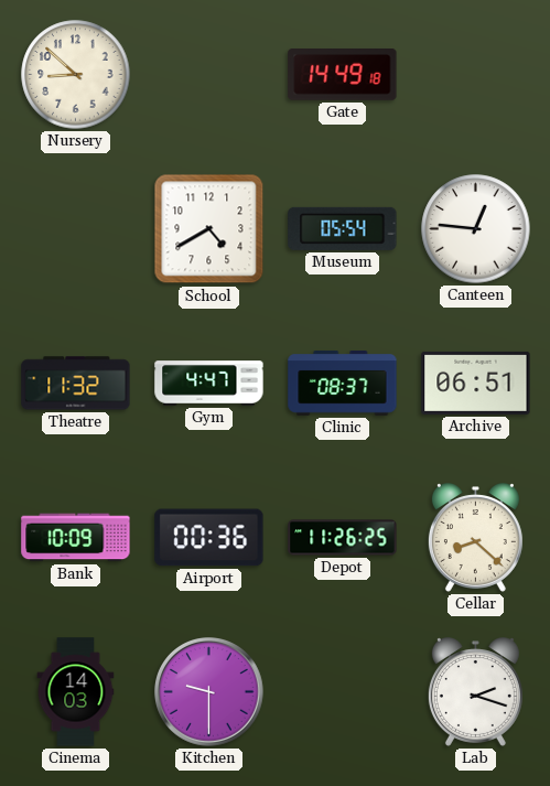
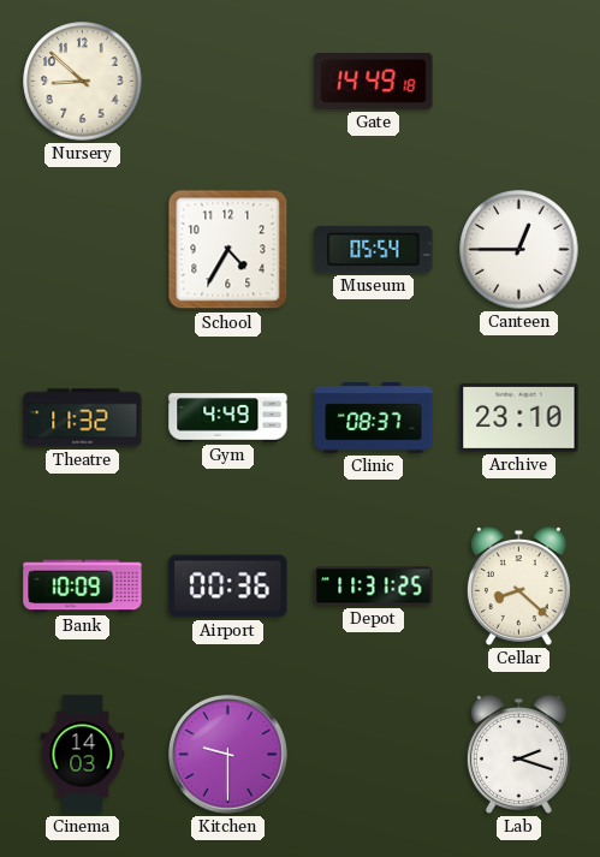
School: 4:40 -> 4:35
Canteen: 12:46 -> 12:45
Gym: 4:47 -> 4:49
Archive: 06:51 -> 23:10
Depot: 11:26 -> 11:31
